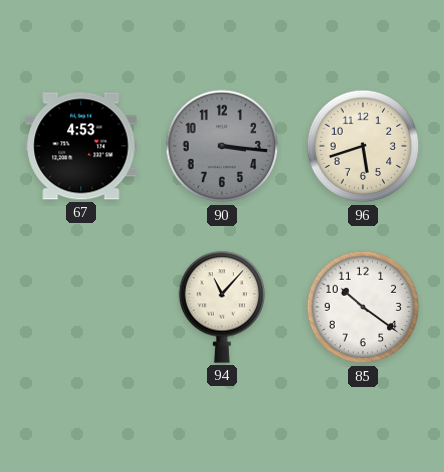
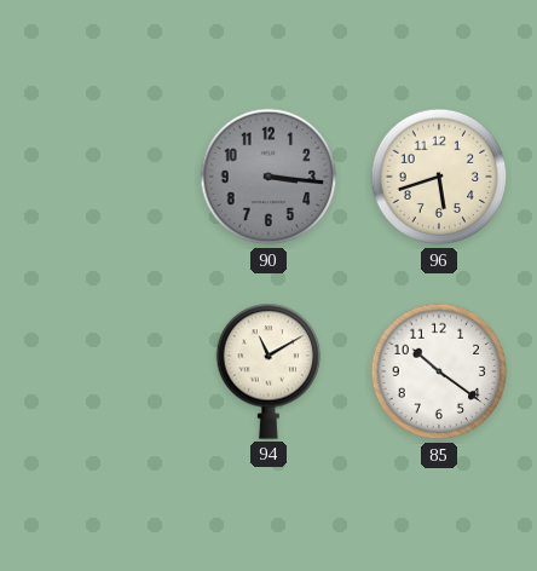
67: 4:53 -> none
94: 11:07 -> 11:10
